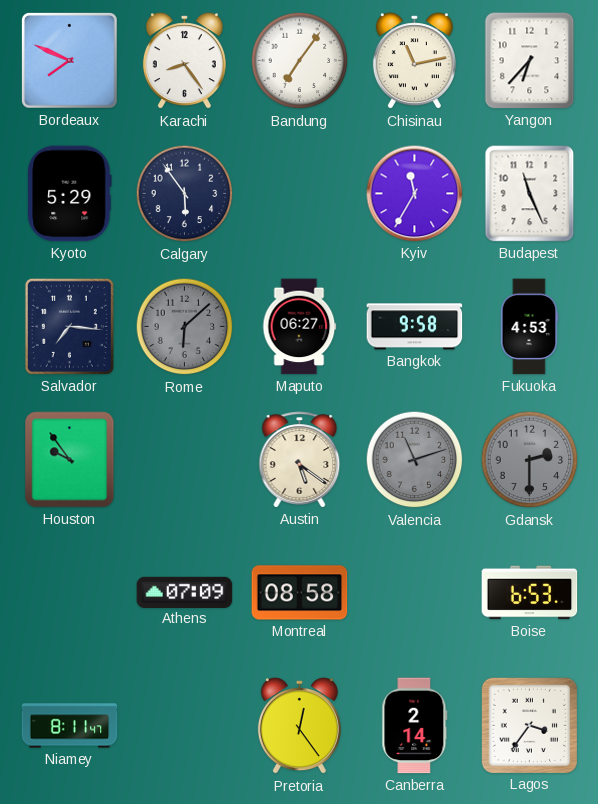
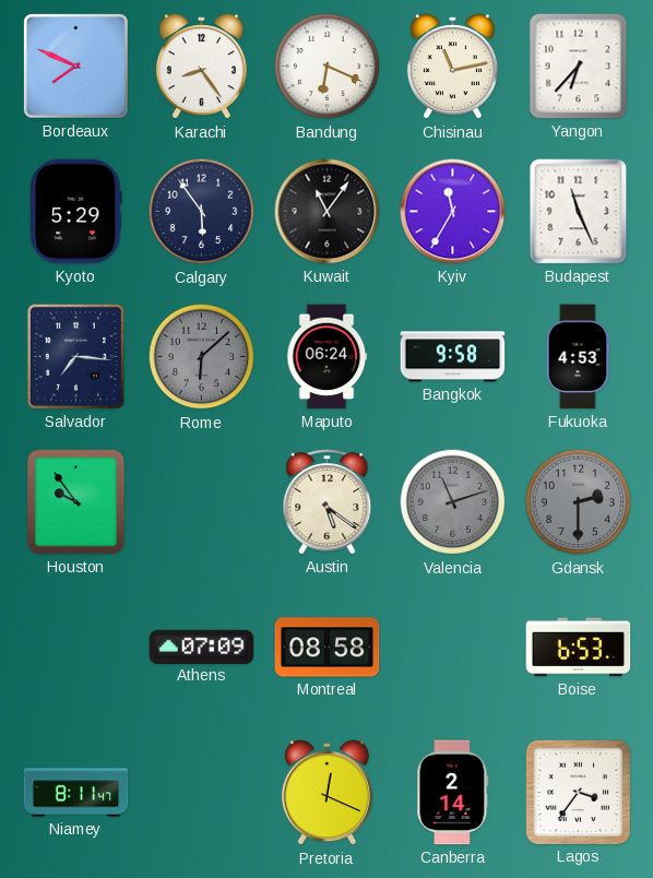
Bandung: 7:06 -> 6:19
Kuwait: none -> 11:06
Maputo: 06:27 -> 06:24
Pretoria: 12:24 -> 12:19
